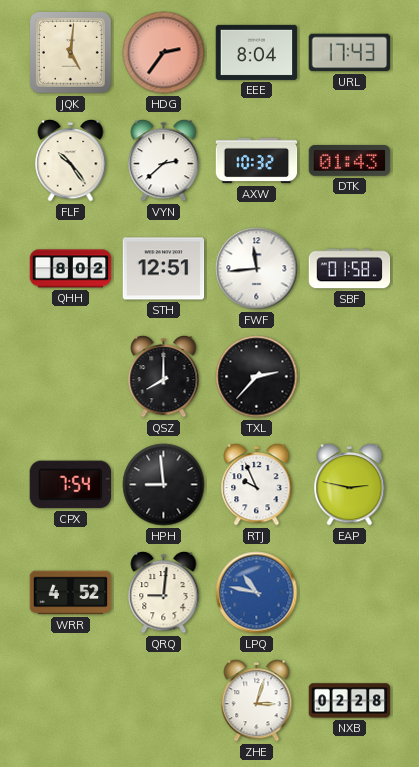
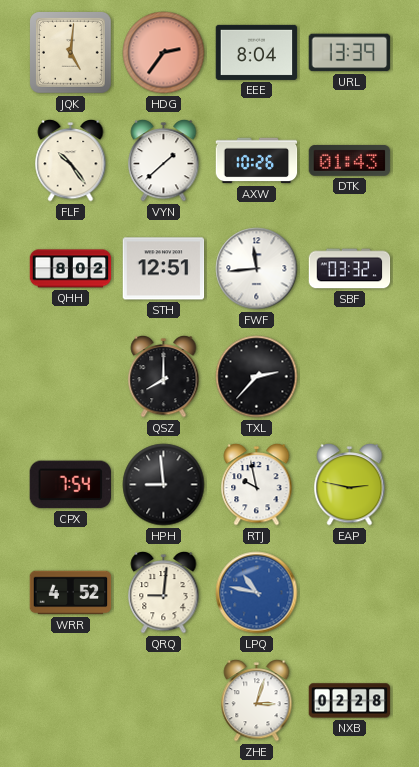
URL: 17:43 -> 13:39
VYN: 2:38 -> 1:38
AXW: 10:32 -> 10:26
SBF: 01:58 -> 03:32
RTJ: 9:56 -> 9:58
